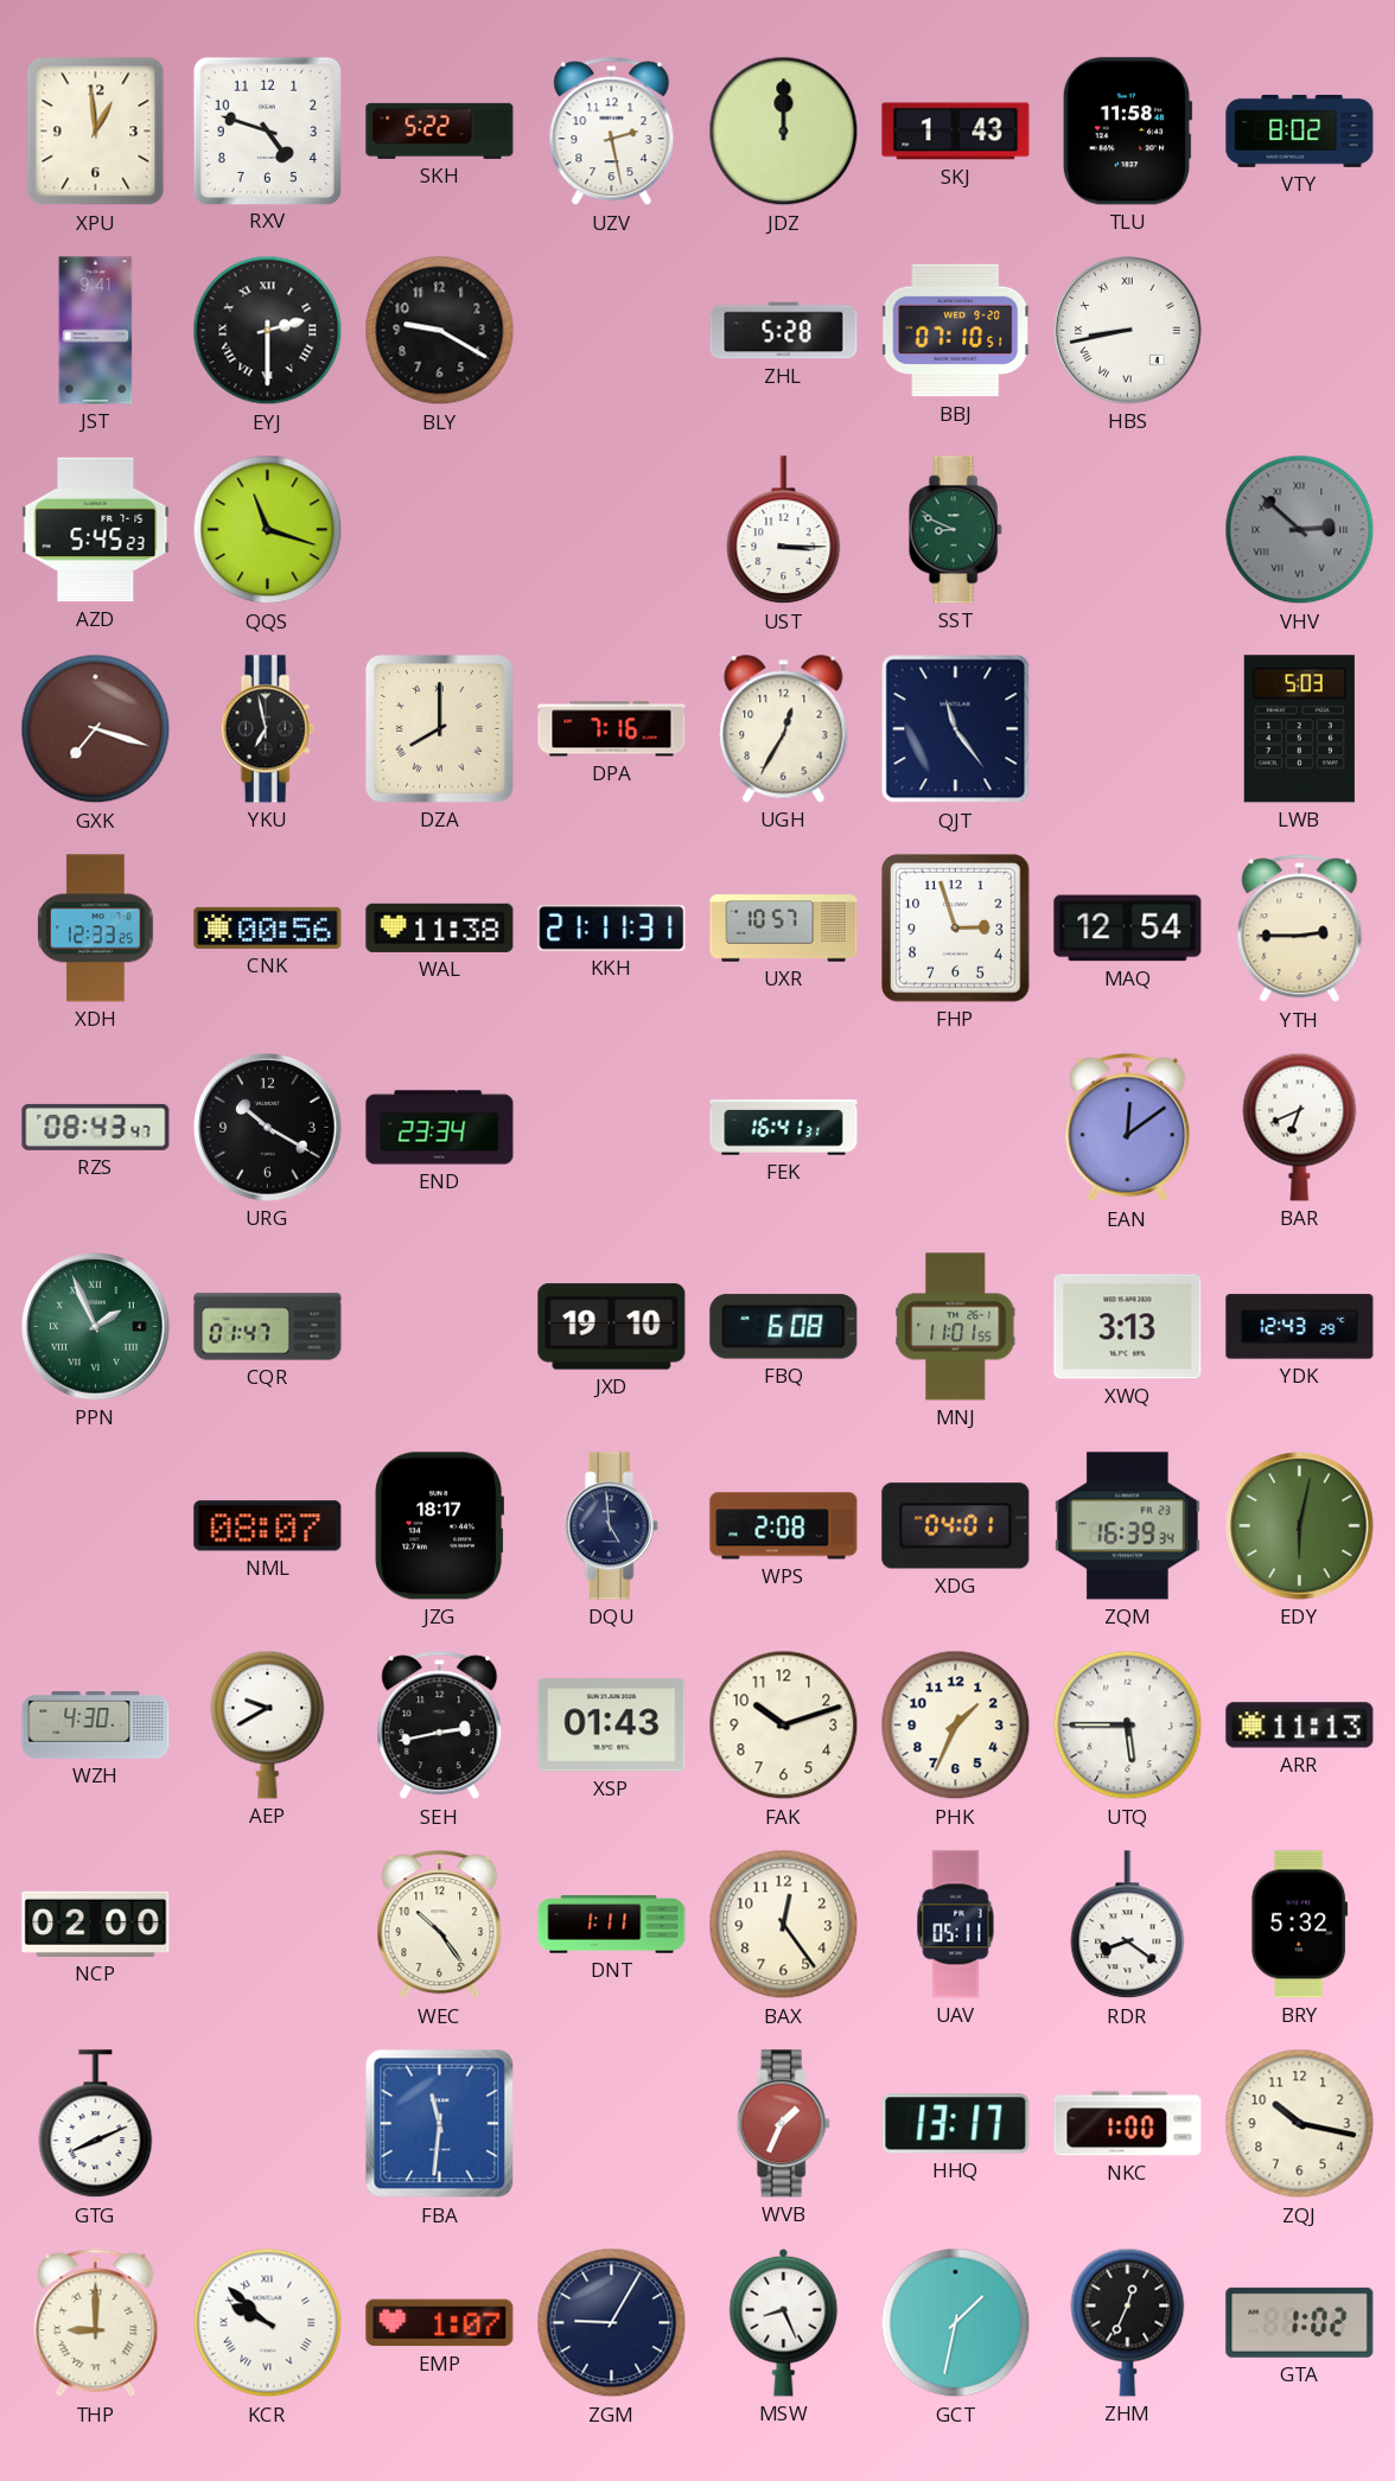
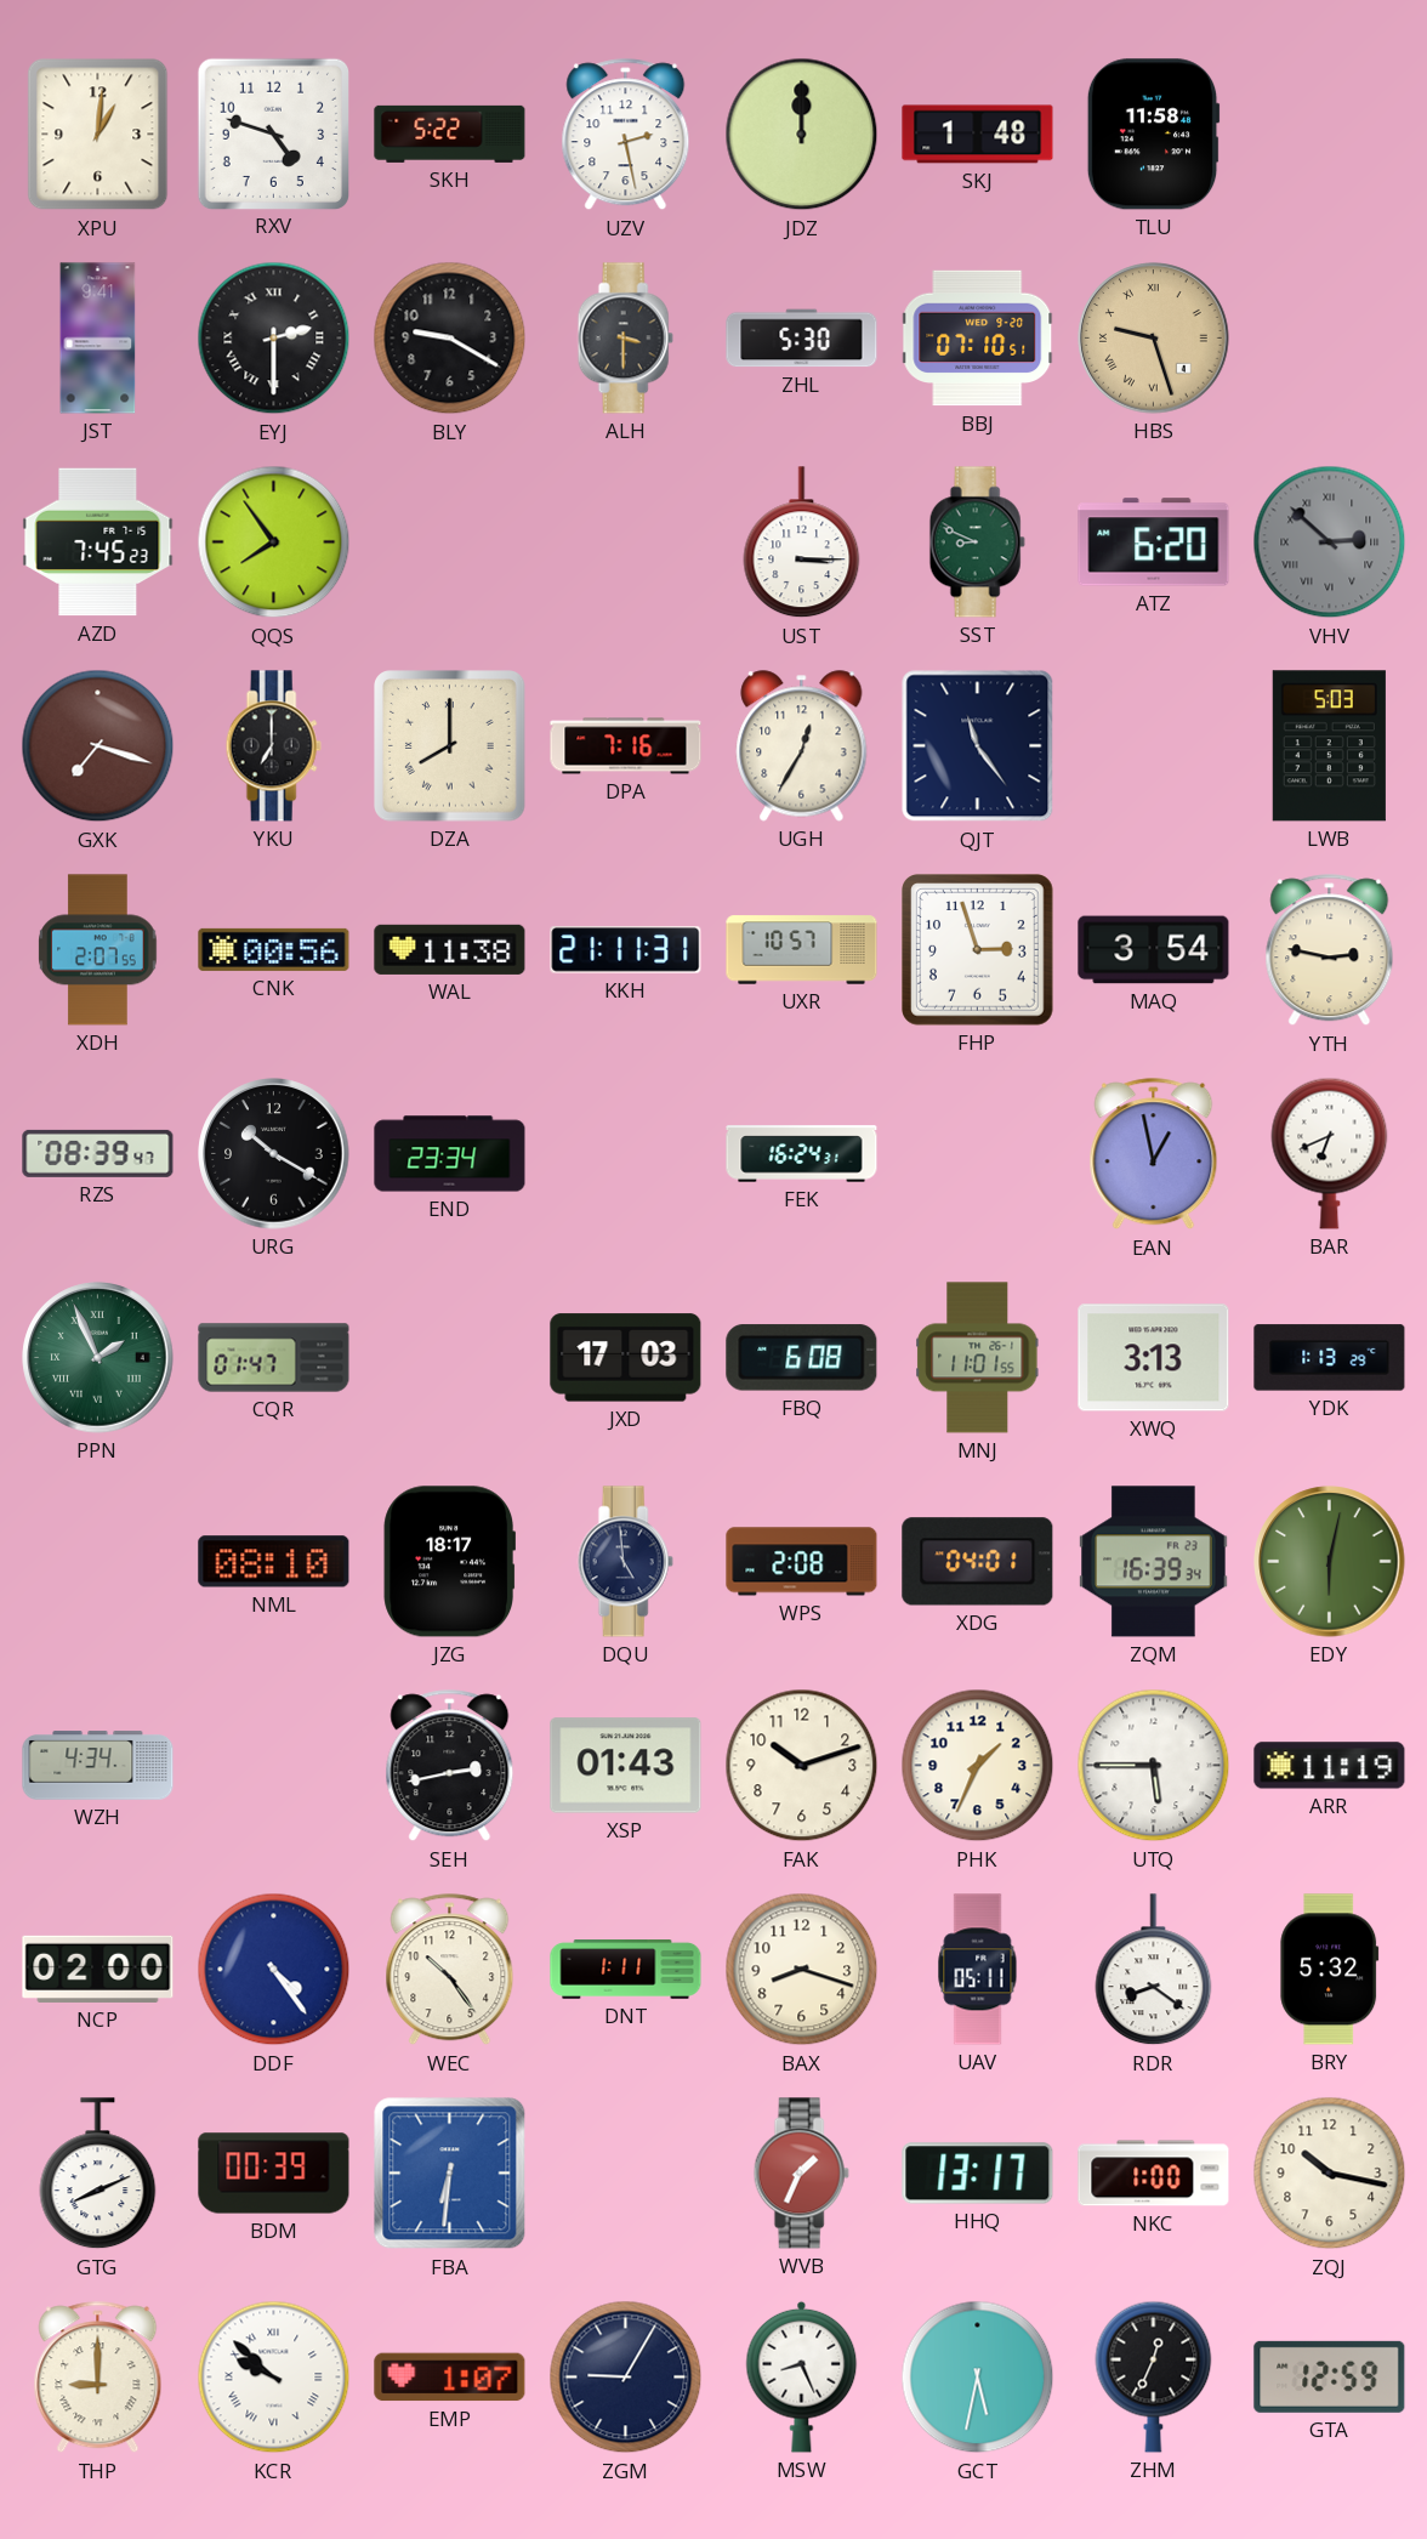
XPU: 12:59 -> 1:01
SKJ: 1:43 -> 1:48
VTY: 8:02 -> none
ALH: none -> 3:30
ZHL: 5:28 -> 5:30
HBS: 8:43 -> 9:27
HBS dial: white -> champagne
AZD: 5:45 -> 7:45
QQS: 11:18 -> 7:54
ATZ: none -> 6:20
YKU: 6:58 -> 7:00
XDH: 12:33 -> 2:07
MAQ: 12:54 -> 3:54
YTH: 2:45 -> 2:47
RZS: 08:43 -> 08:39
FEK: 16:41 -> 16:24
EAN: 12:09 -> 12:58
JXD: 19:10 -> 17:03
YDK: 12:43 -> 1:13
NML: 08:07 -> 08:10
WZH: 4:30 -> 4:34
AEP: 9:40 -> none
ARR: 11:13 -> 11:19
DDF: none -> 4:24
BAX: 12:24 -> 8:18
BDM: none -> 00:39
FBA: 11:31 -> 6:31
GCT: 1:32 -> 5:32
GTA: 1:02 -> 12:59
